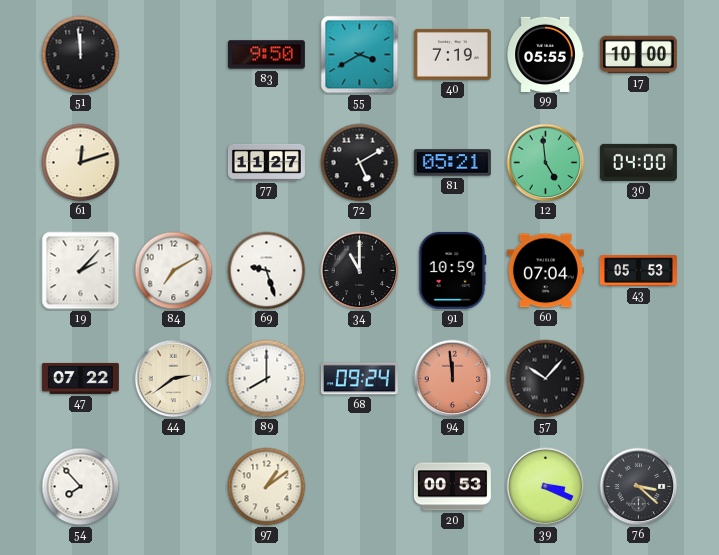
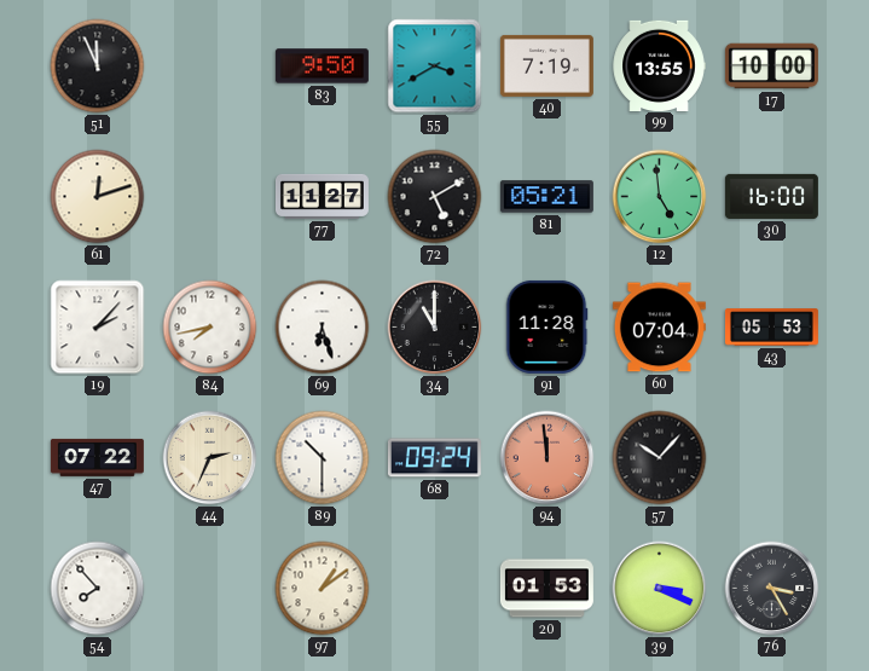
51: 11:59 -> 11:56
99: 05:55 -> 13:55
30: 04:00 -> 16:00
84: 7:10 -> 7:43
69: 9:27 -> 6:27
91: 10:59 -> 11:28
44: 2:39 -> 2:34
89: 8:00 -> 10:30
20: 00:53 -> 01:53
76: 3:22 -> 3:25
